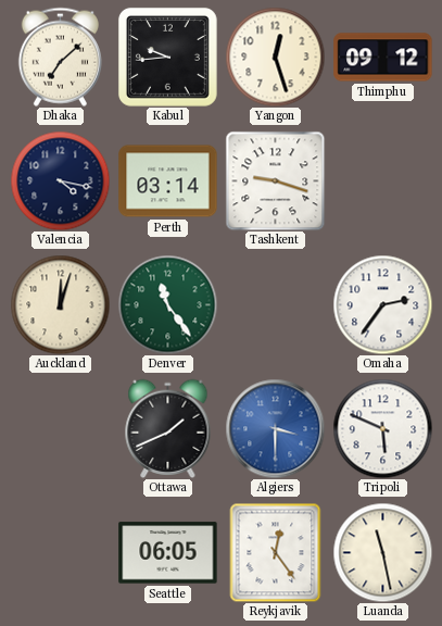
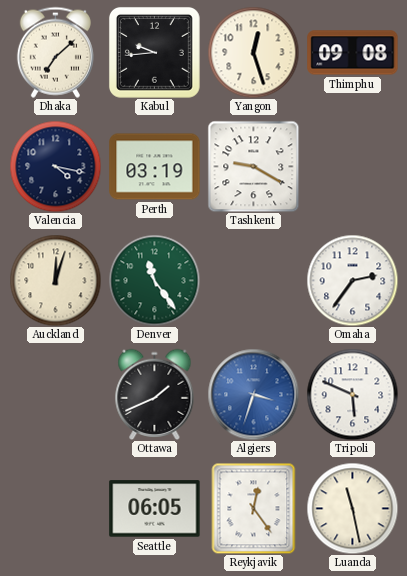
Thimphu: 09:12 -> 09:08
Perth: 03:14 -> 03:19
Tashkent: 9:18 -> 9:20
Algiers: 3:30 -> 3:33
